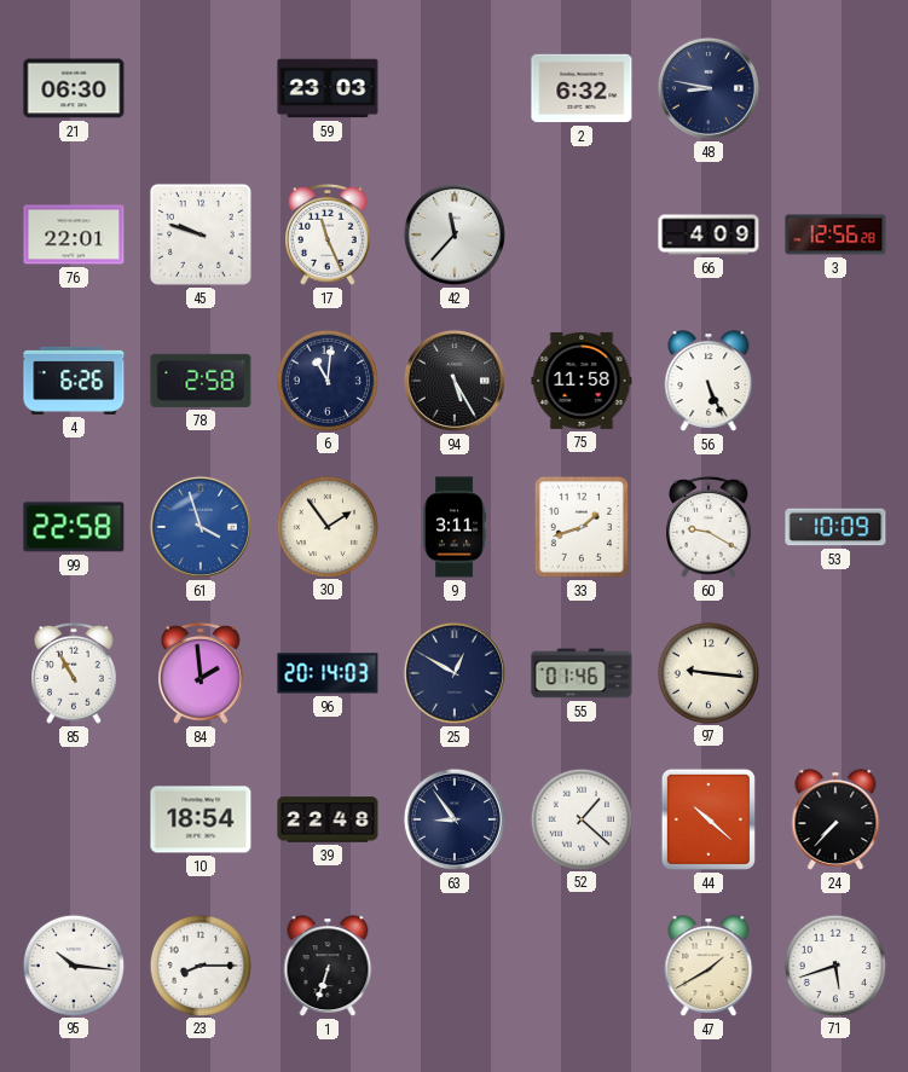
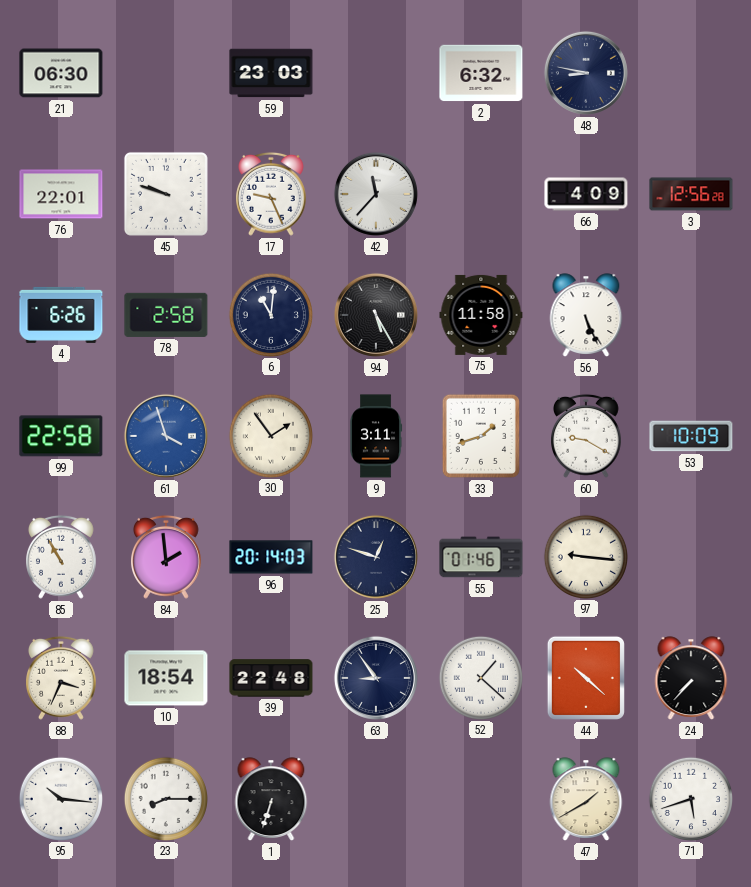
17: 11:26 -> 9:26
25: 12:50 -> 12:48
88: none -> 3:34
